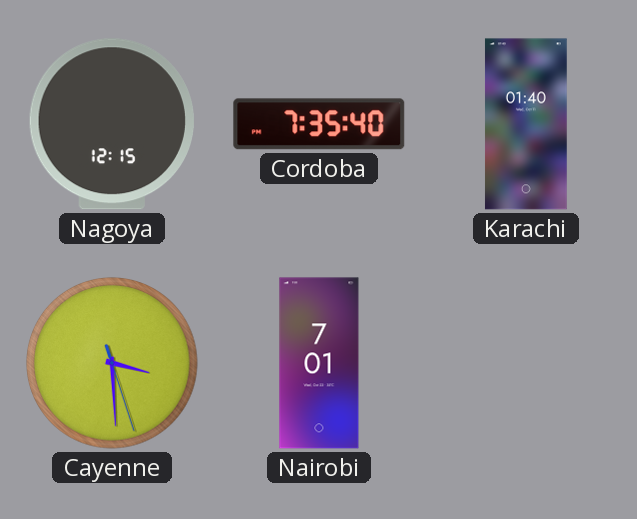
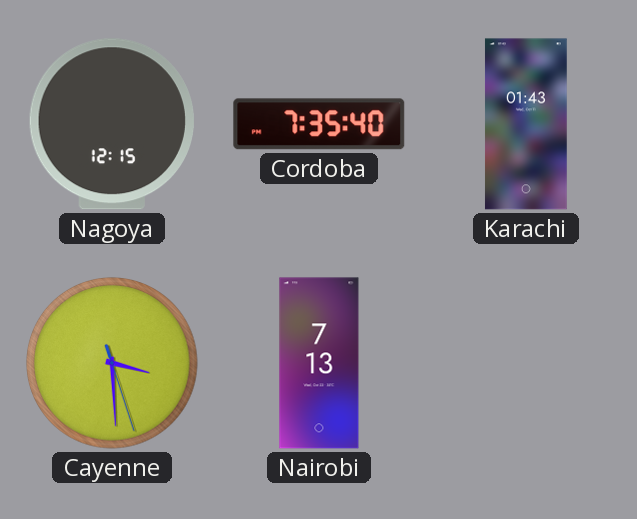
Karachi: 01:40 -> 01:43
Nairobi: 7:01 -> 7:13
